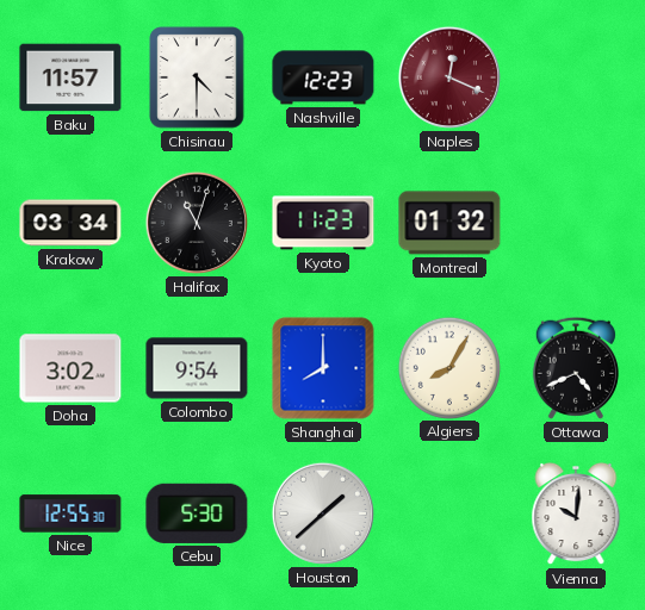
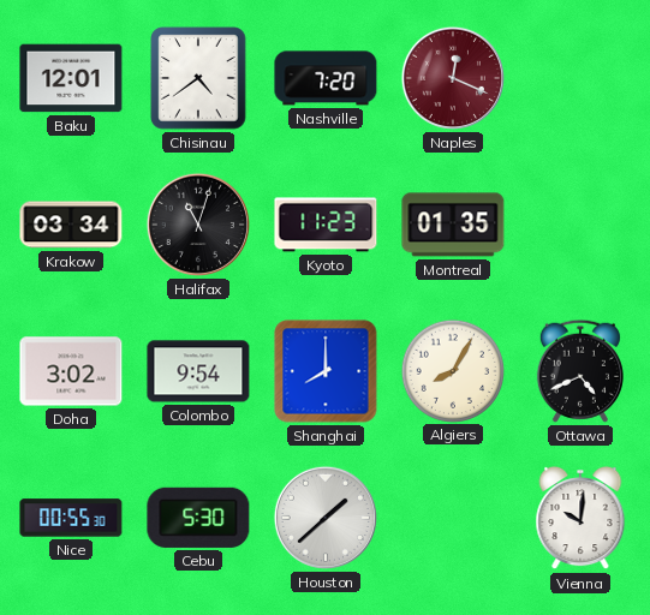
Baku: 11:57 -> 12:01
Chisinau: 4:30 -> 4:39
Nashville: 12:23 -> 7:20
Montreal: 01:32 -> 01:35
Nice: 12:55 -> 00:55
